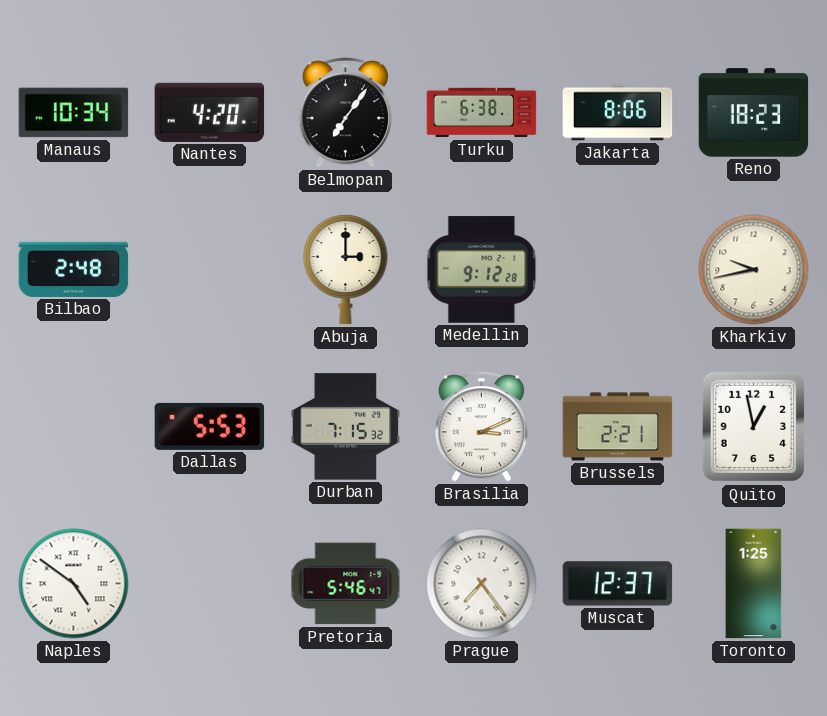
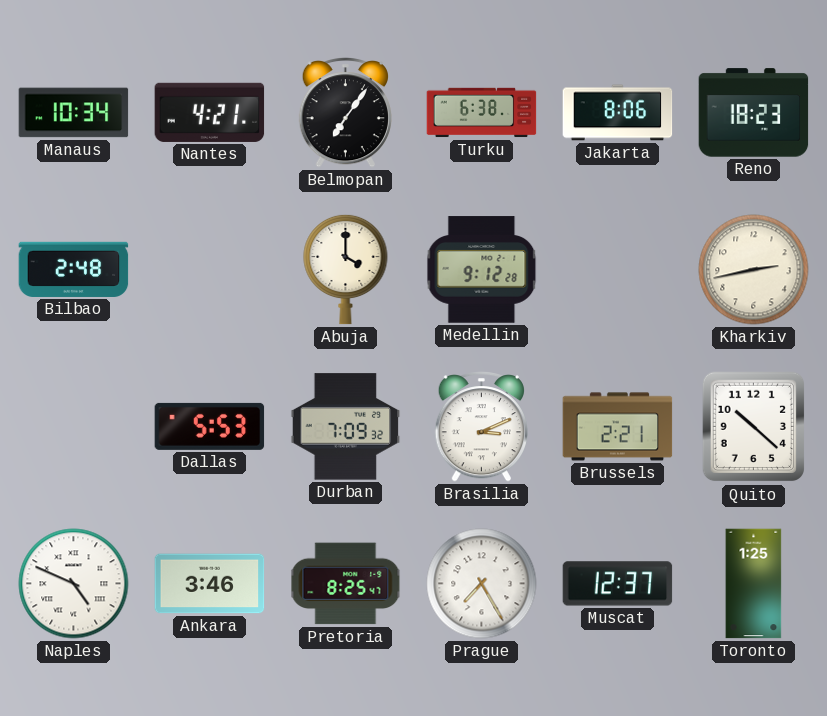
Nantes: 4:20 -> 4:21
Abuja: 3:00 -> 4:00
Kharkiv: 9:43 -> 2:43
Durban: 7:15 -> 7:09
Quito: 12:58 -> 10:22
Naples: 4:51 -> 4:49
Ankara: none -> 3:46
Pretoria: 5:46 -> 8:25
Prague: 7:24 -> 7:25
